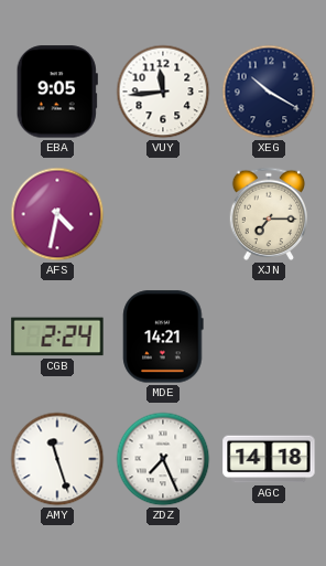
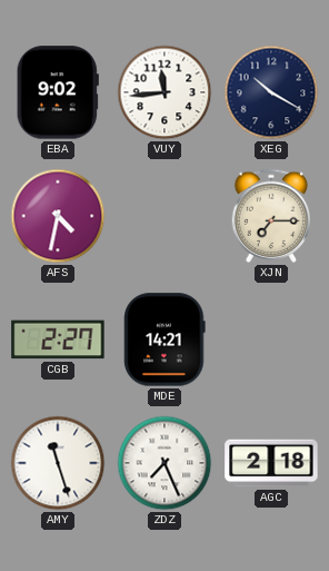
EBA: 9:05 -> 9:02
CGB: 2:24 -> 2:27
AGC: 14:18 -> 2:18
